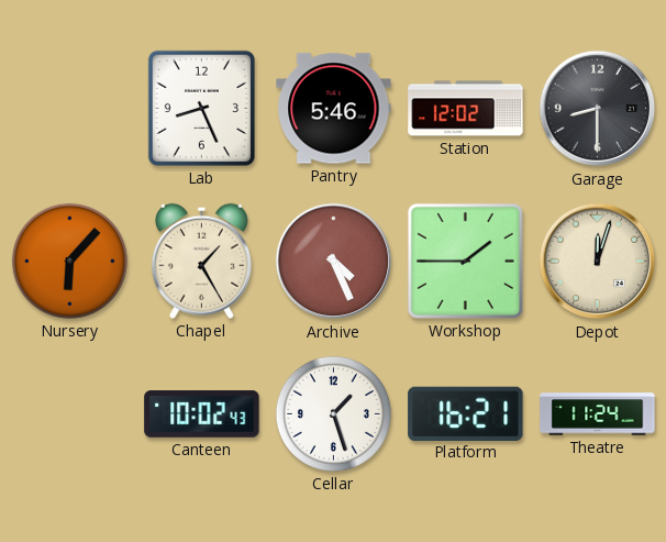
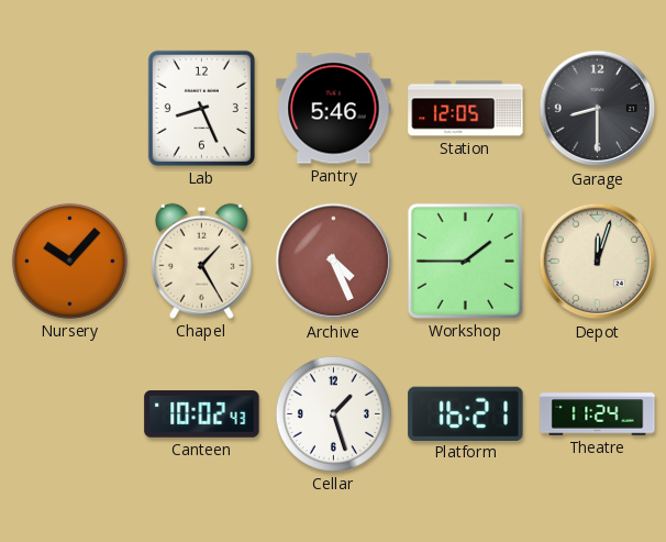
Station: 12:02 -> 12:05
Nursery: 6:07 -> 10:07
